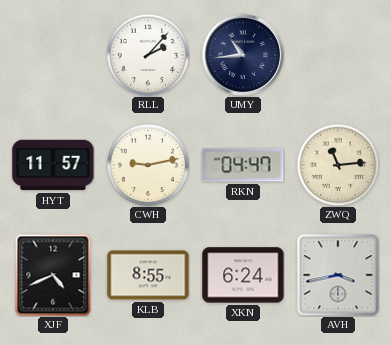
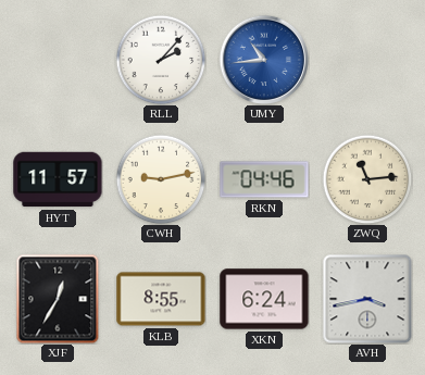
UMY dial: navy -> blue
RKN: 04:47 -> 04:46
XJF: 4:41 -> 12:35
